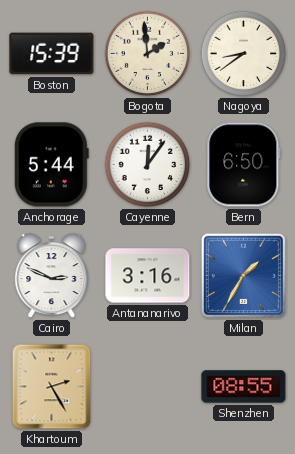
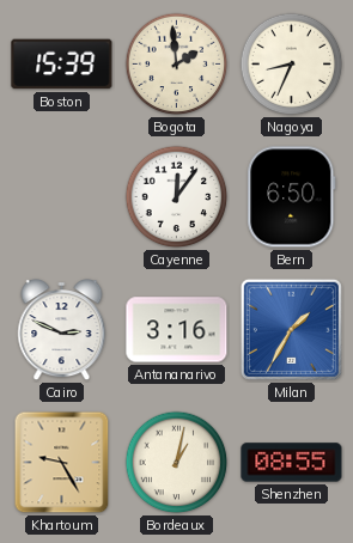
Nagoya: 8:39 -> 8:34
Anchorage: 5:44 -> none
Khartoum: 2:25 -> 9:25
Bordeaux: none -> 1:02
